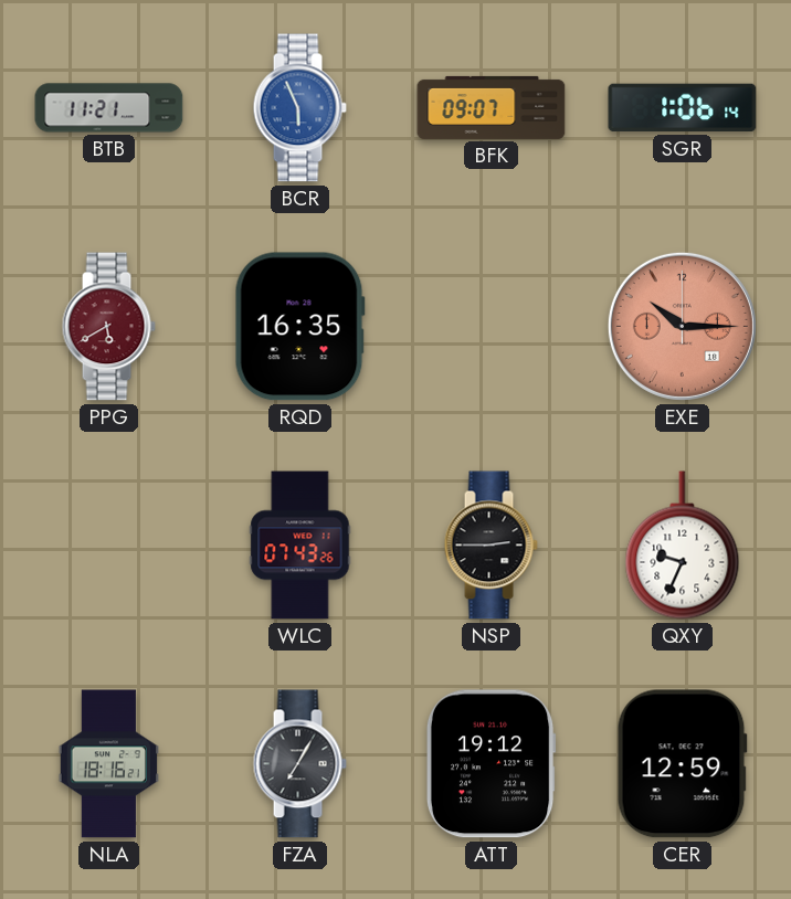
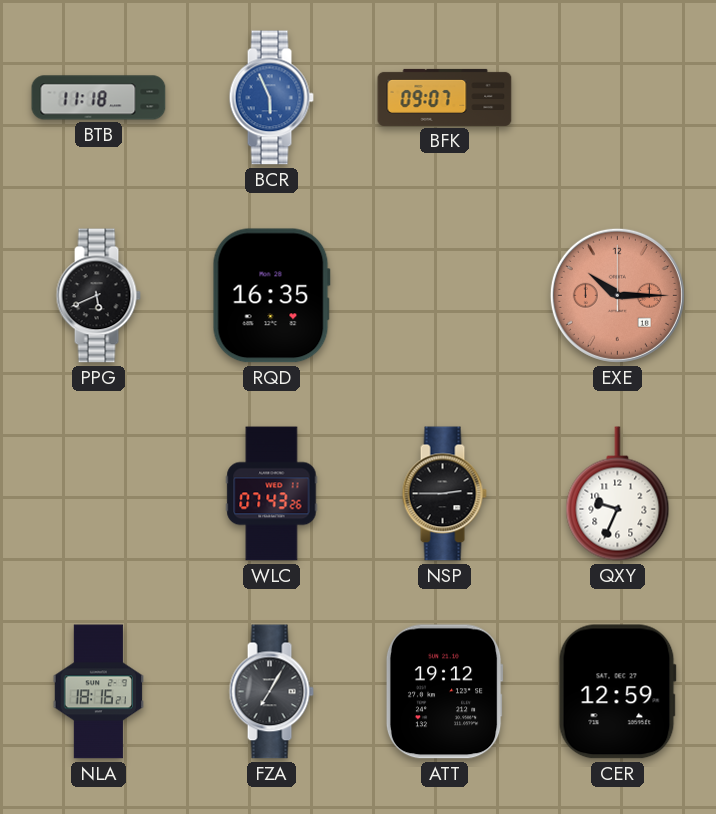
BTB: 11:21 -> 11:18
SGR: 1:06 -> none
PPG: 5:40 -> 5:41
PPG dial: burgundy -> black
